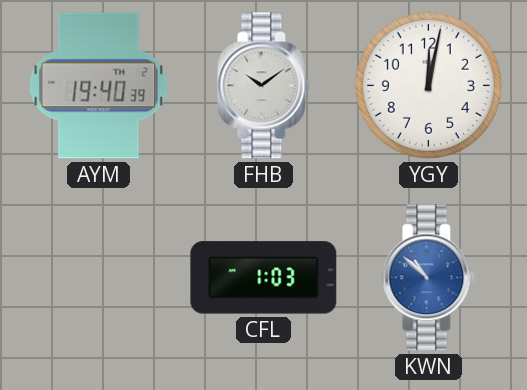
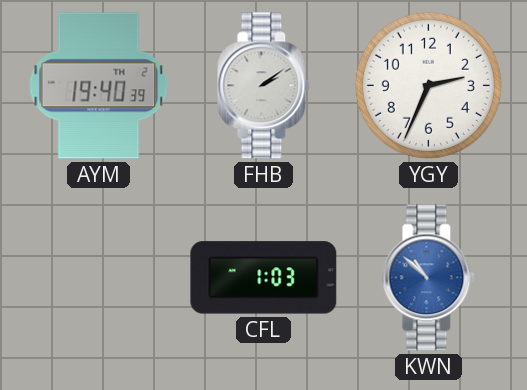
FHB: 10:09 -> 2:09
YGY: 12:02 -> 2:34
